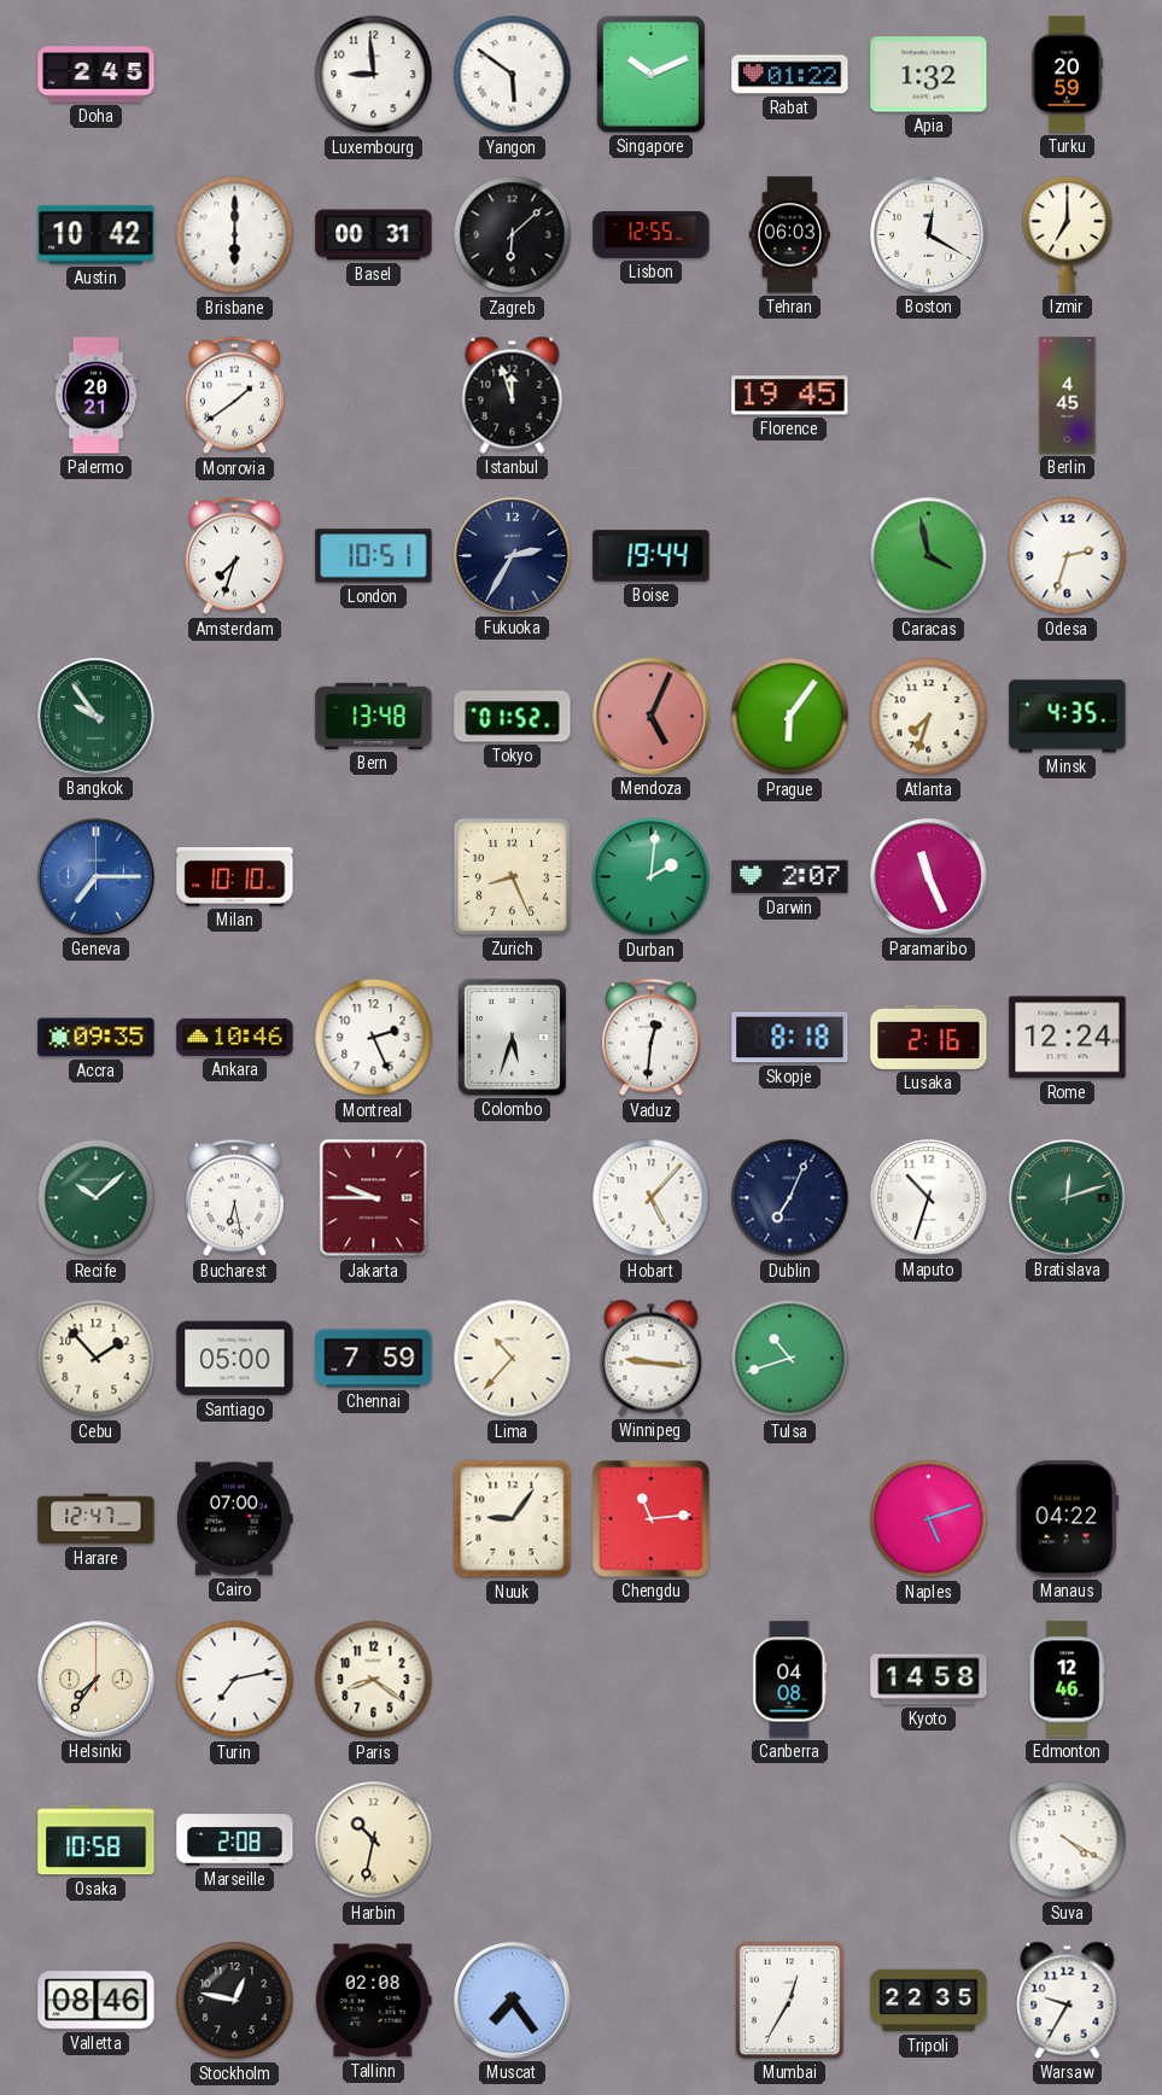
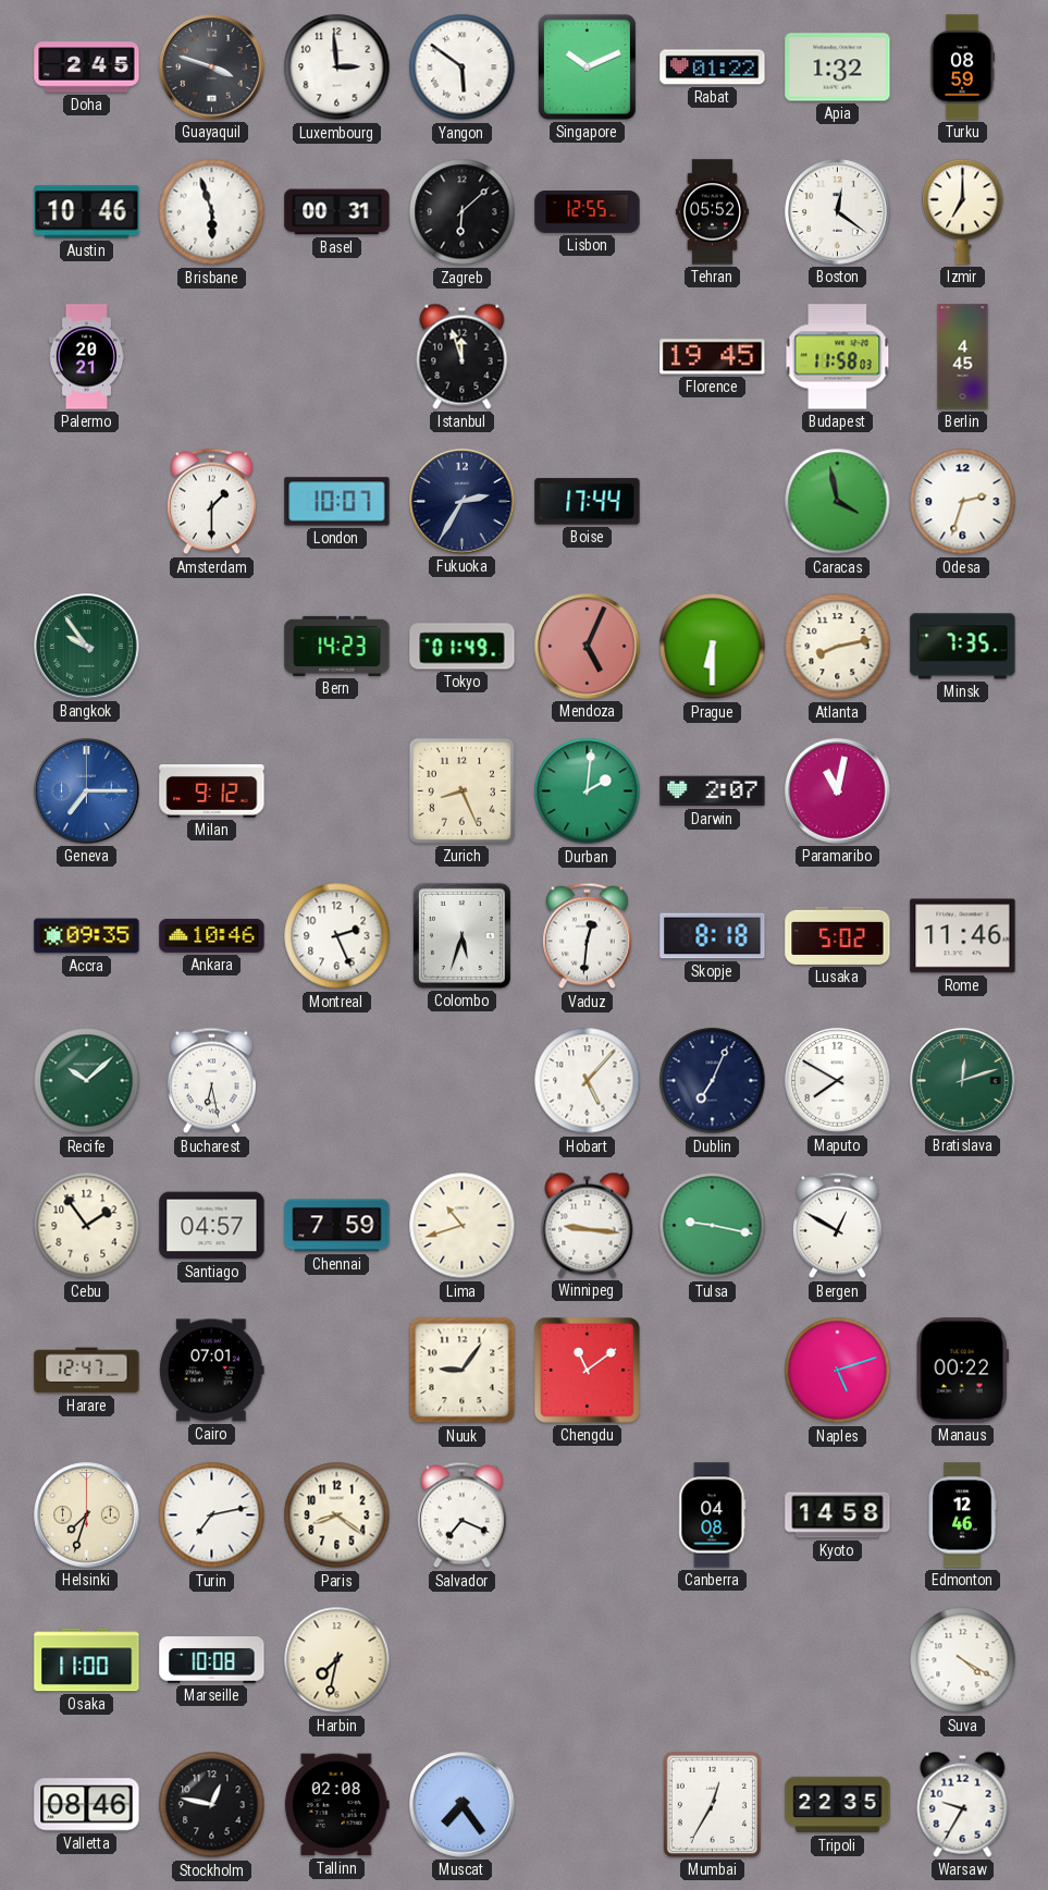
Guayaquil: none -> 3:48
Luxembourg: 8:59 -> 2:59
Turku: 20:59 -> 08:59
Austin: 10:42 -> 10:46
Brisbane: 6:00 -> 5:57
Tehran: 06:03 -> 05:52
Boston: 12:20 -> 12:21
Monrovia: 1:39 -> none
Budapest: none -> 11:58
Amsterdam: 7:33 -> 1:30
London: 10:51 -> 10:07
Boise: 19:44 -> 17:44
Bern: 13:48 -> 14:23
Tokyo: 01:52 -> 01:49
Prague: 6:06 -> 6:30
Atlanta: 7:33 -> 8:13
Minsk: 4:35 -> 7:35
Milan: 10:10 -> 9:12
Paramaribo: 11:26 -> 11:02
Lusaka: 2:16 -> 5:02
Rome: 12:24 -> 11:46
Jakarta: 9:45 -> none
Maputo: 10:33 -> 7:50
Cebu: 1:53 -> 1:54
Santiago: 05:00 -> 04:57
Lima: 10:37 -> 10:42
Tulsa: 10:42 -> 9:17
Bergen: none -> 12:50
Cairo: 07:00 -> 07:01
Chengdu: 11:14 -> 11:09
Manaus: 04:22 -> 00:22
Helsinki: 7:36 -> 7:33
Salvador: none -> 7:19
Osaka: 10:58 -> 11:00
Marseille: 2:08 -> 10:08
Harbin: 10:32 -> 7:32
